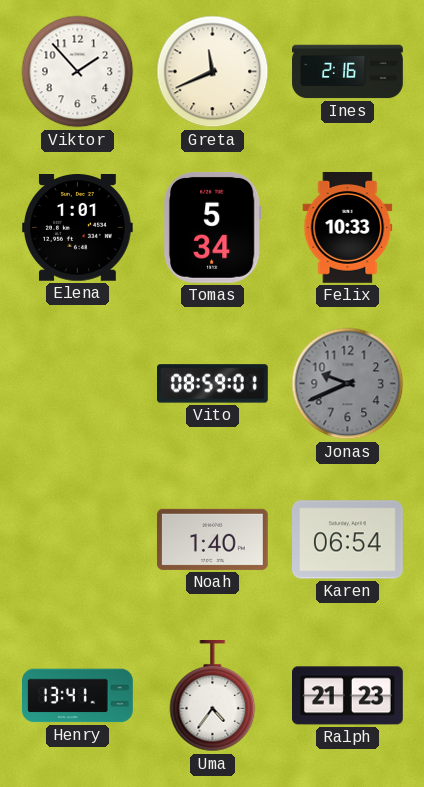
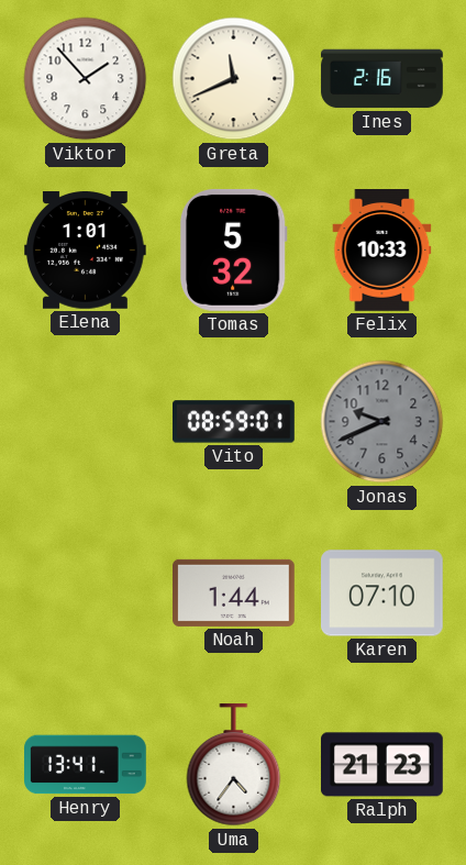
Tomas: 5:34 -> 5:32
Noah: 1:40 -> 1:44
Karen: 06:54 -> 07:10
